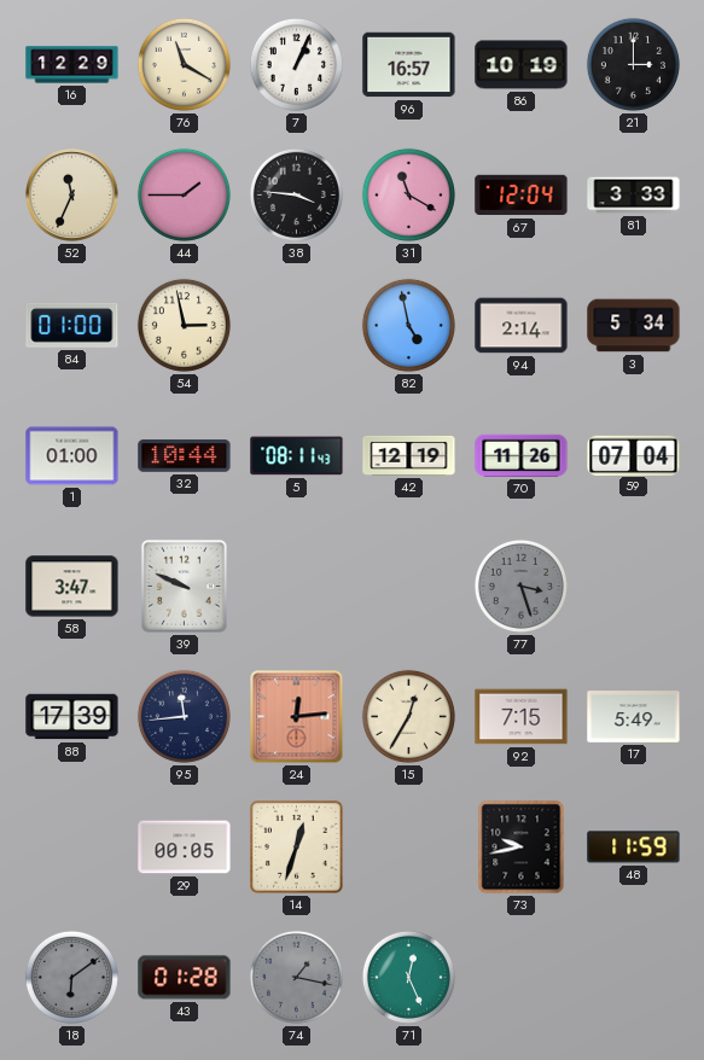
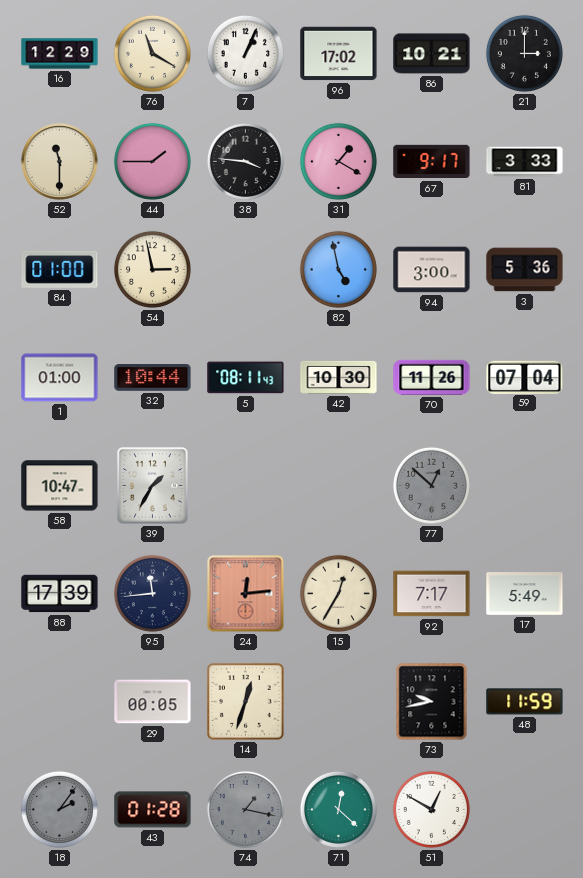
96: 16:57 -> 17:02
86: 10:19 -> 10:21
52: 11:34 -> 11:30
31: 11:20 -> 1:20
67: 12:04 -> 9:17
94: 2:14 -> 3:00
3: 5:34 -> 5:36
42: 12:19 -> 10:30
58: 3:47 -> 10:47
39: 9:49 -> 1:35
77: 3:27 -> 12:52
92: 7:15 -> 7:17
18: 6:09 -> 2:06
71: 12:26 -> 12:22
51: none -> 12:50
